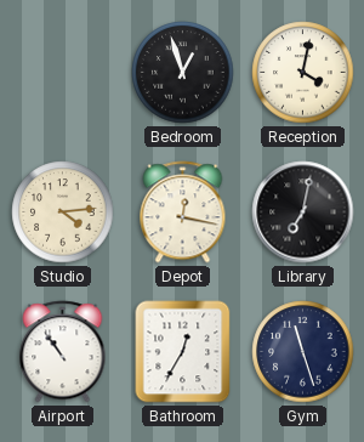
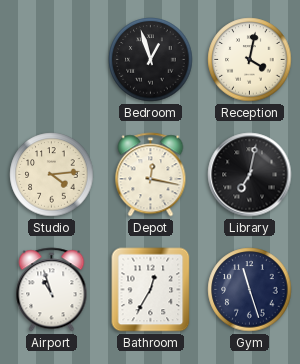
Airport: 10:54 -> 10:57
